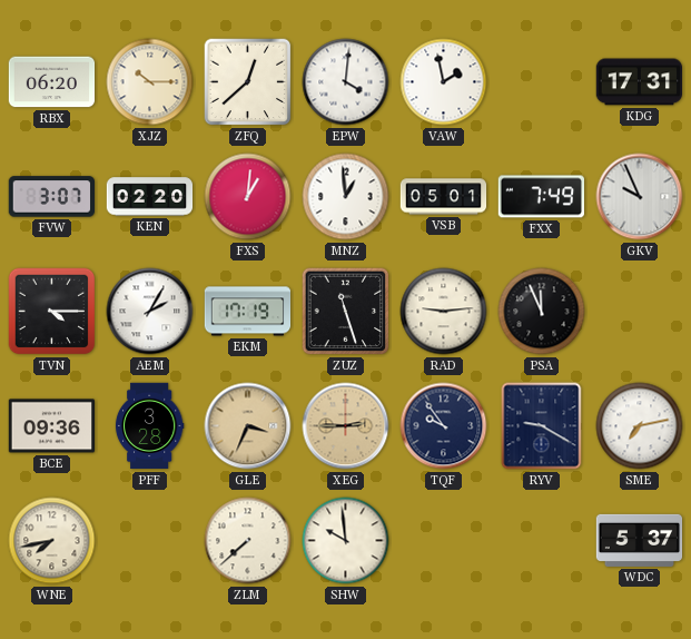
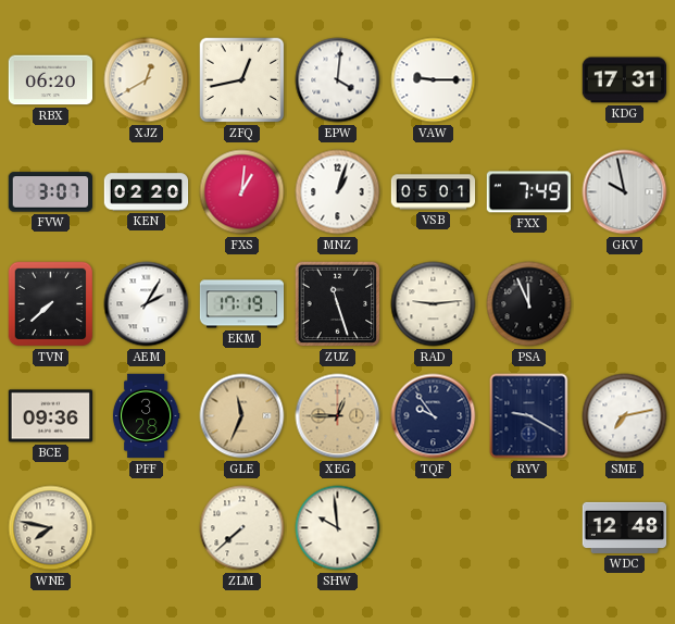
XJZ: 10:15 -> 12:40
ZFQ: 12:38 -> 12:43
VAW: 1:58 -> 9:15
MNZ: 12:59 -> 1:03
GKV: 9:56 -> 9:58
TVN: 4:15 -> 7:38
GLE: 3:34 -> 11:34
XEG: 2:45 -> 12:45
WNE: 7:43 -> 7:47
WDC: 5:37 -> 12:48
